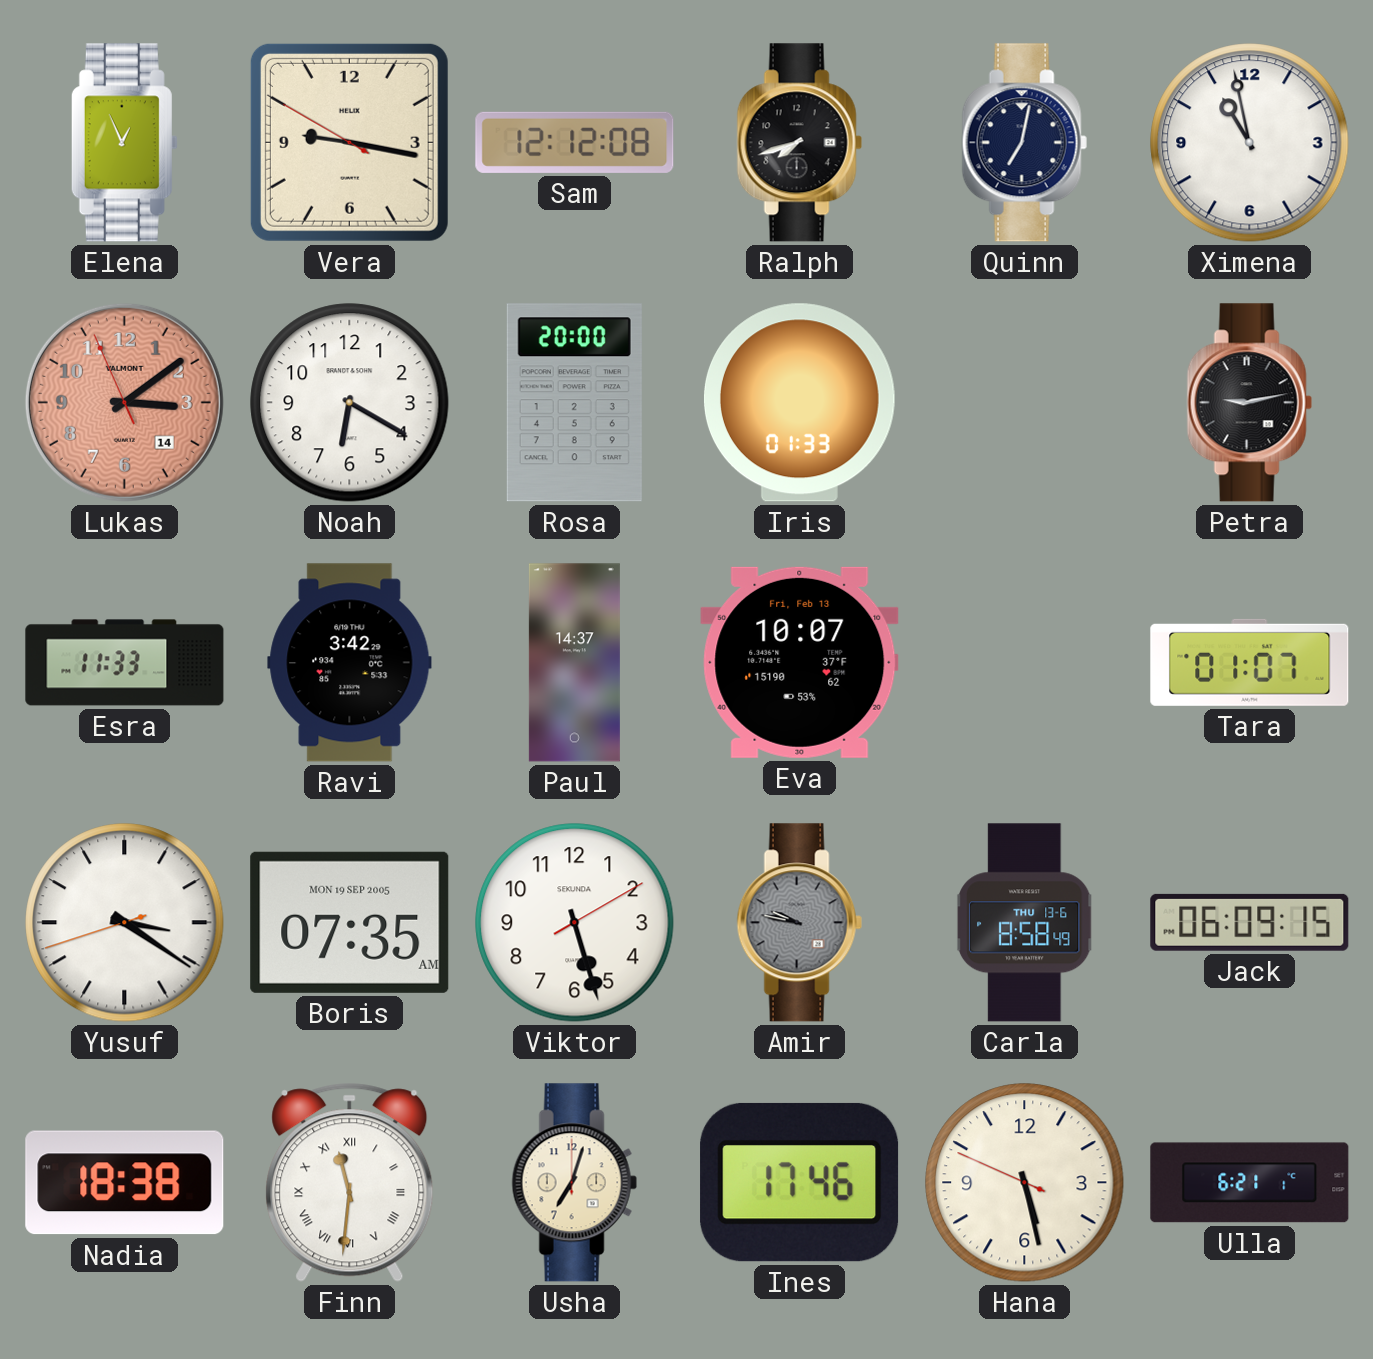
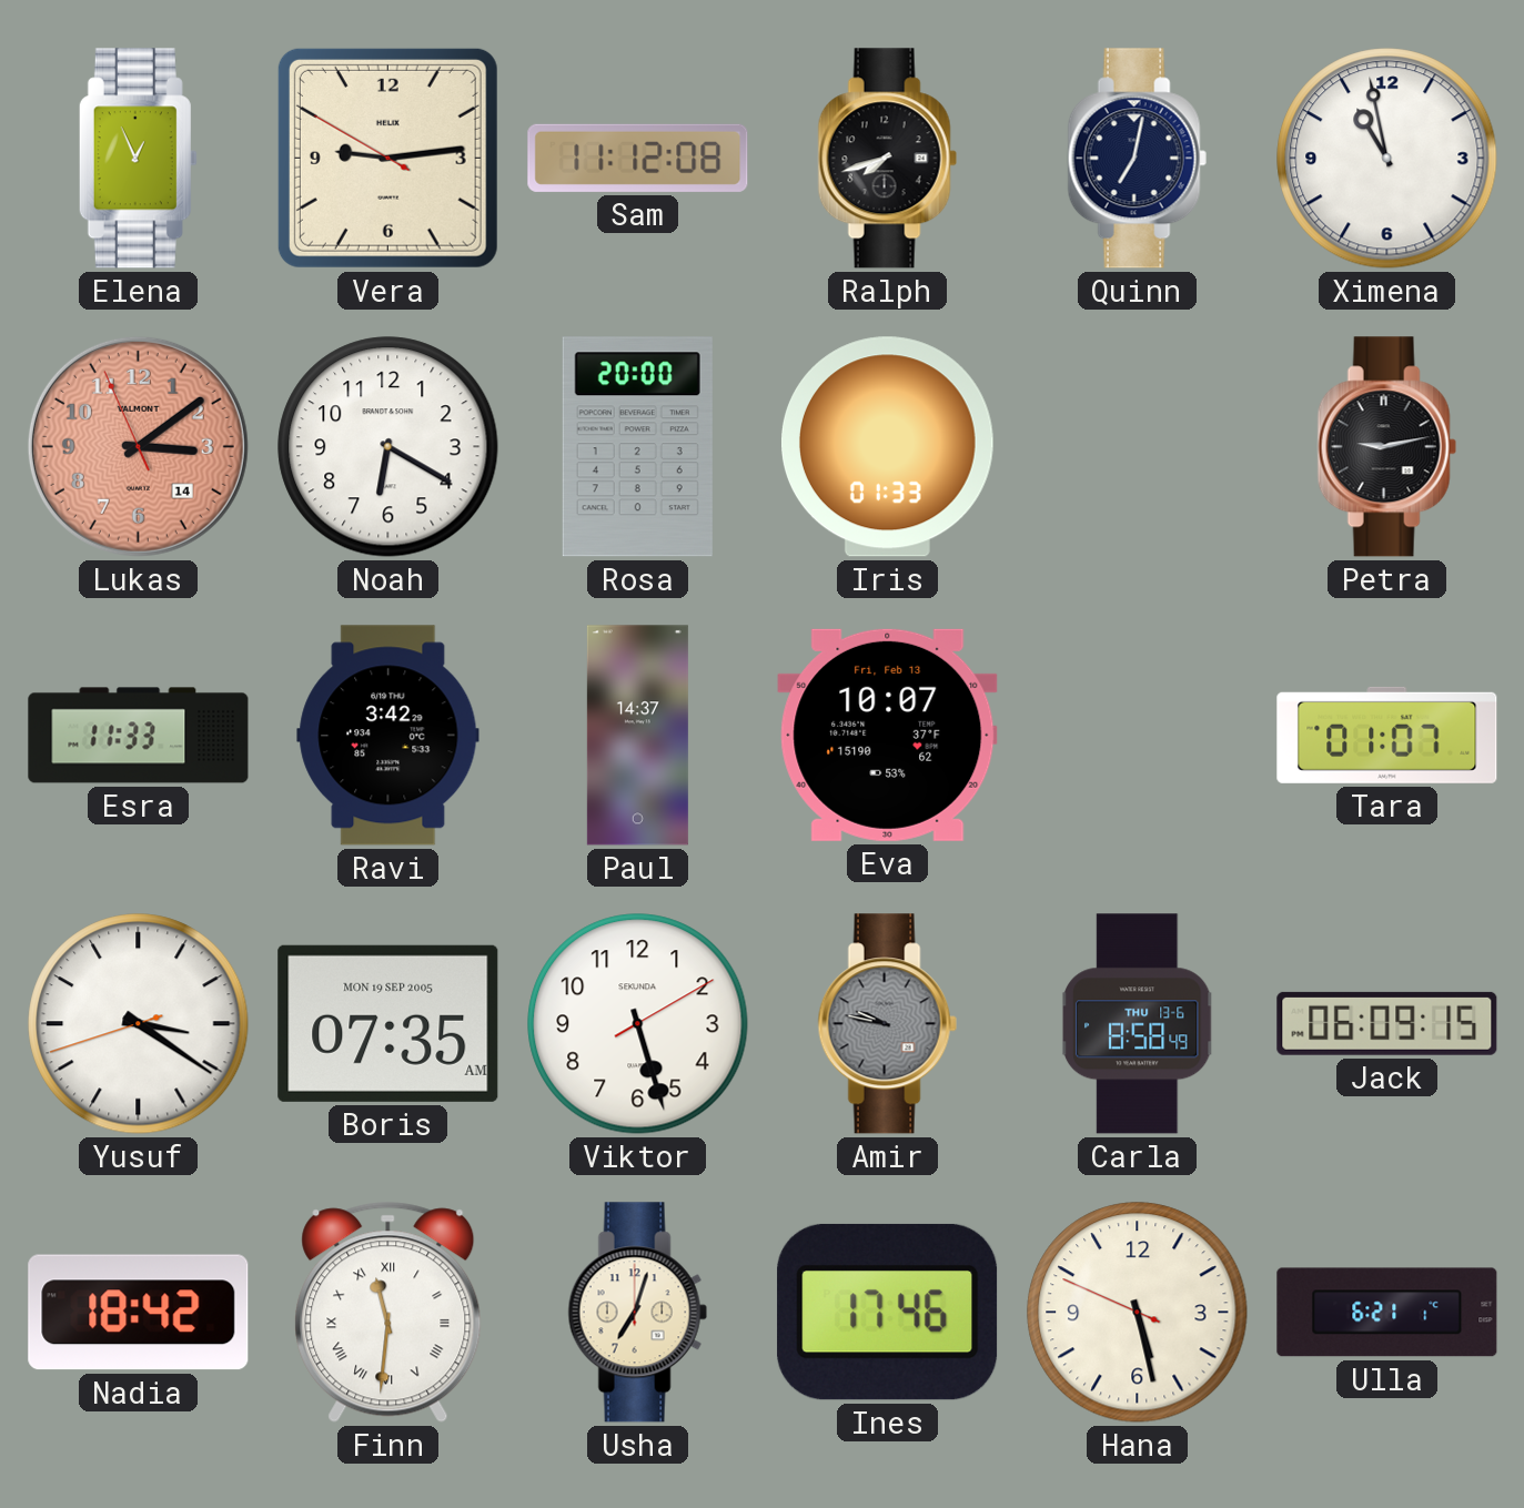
Vera: 9:16 -> 9:13
Sam: 12:12 -> 11:12
Nadia: 18:38 -> 18:42
